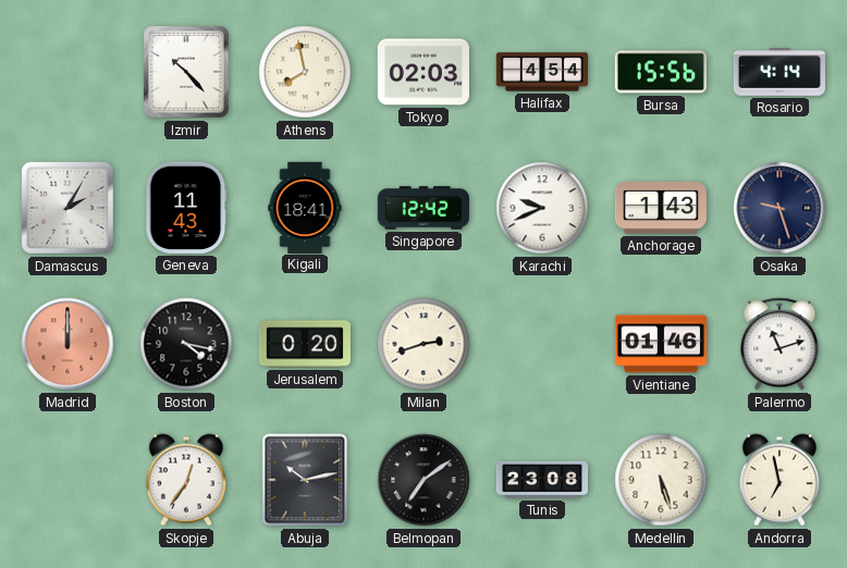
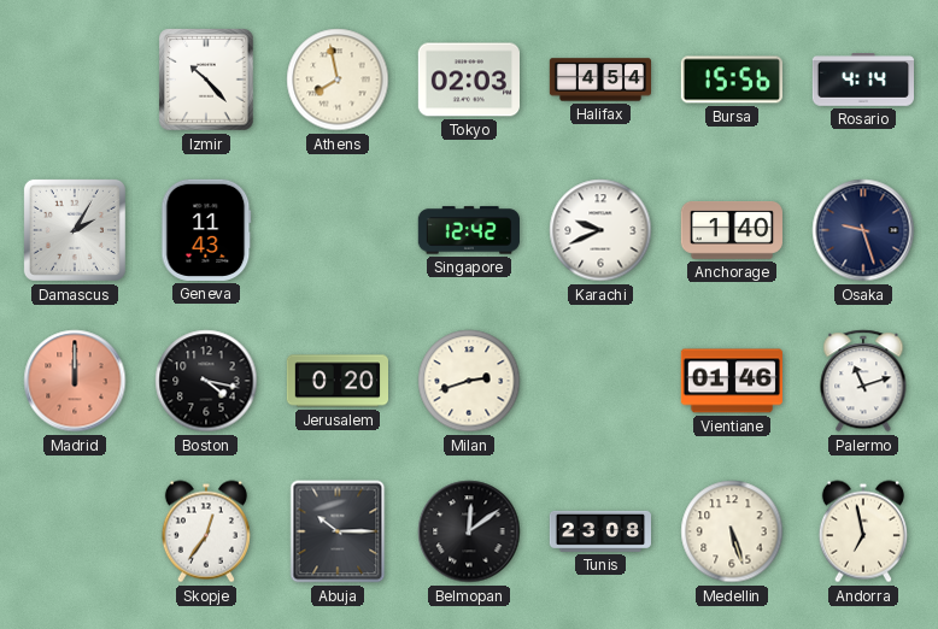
Kigali: 18:41 -> none
Anchorage: 1:43 -> 1:40
Abuja: 10:13 -> 10:15
Belmopan: 7:09 -> 12:09
